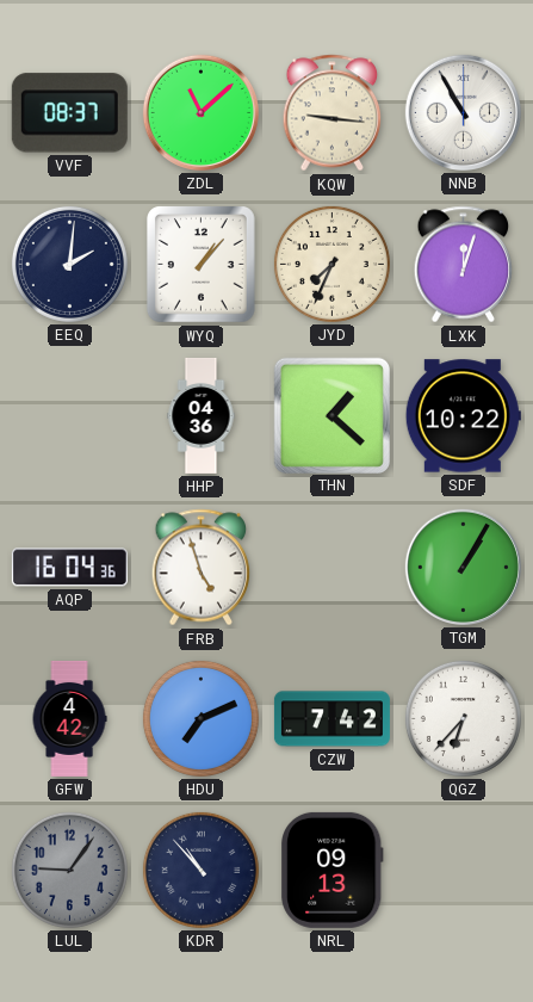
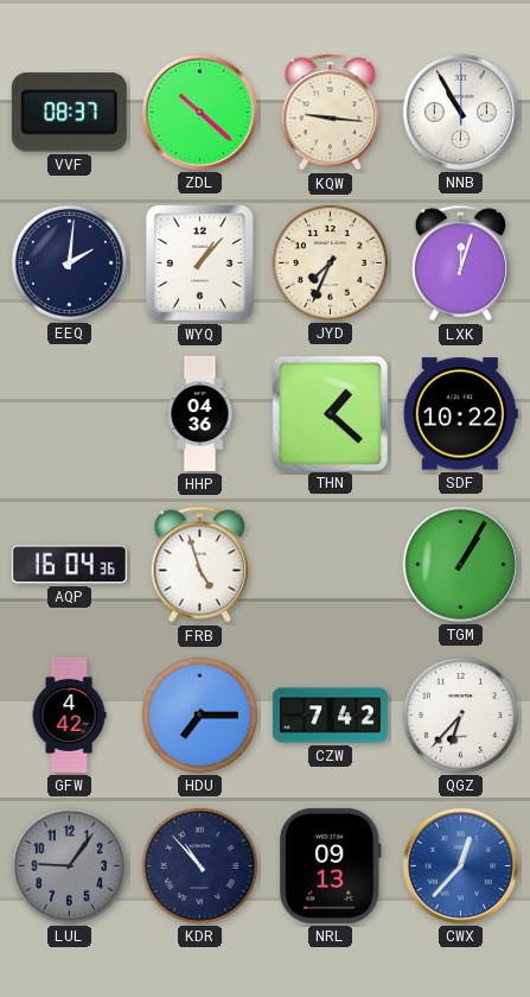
ZDL: 11:08 -> 10:22
HDU: 7:11 -> 7:15
CWX: none -> 12:37
